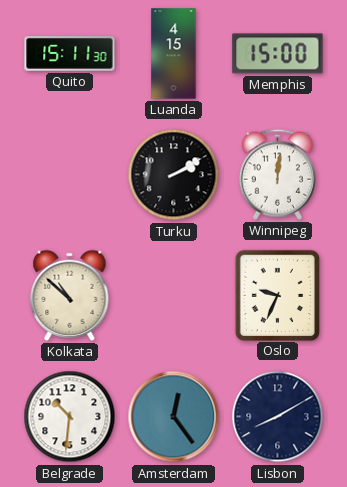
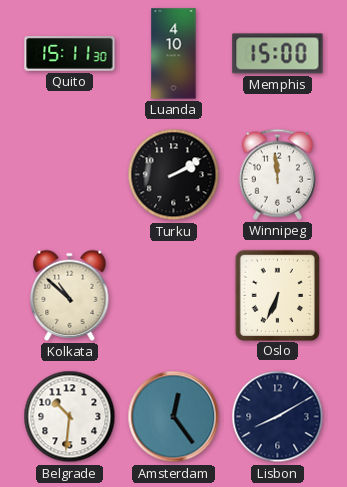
Luanda: 4:15 -> 4:10
Winnipeg: 12:01 -> 11:59
Oslo: 9:34 -> 6:34
